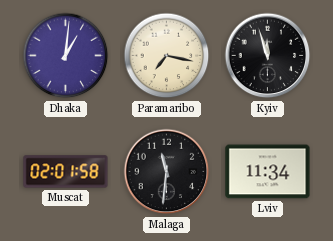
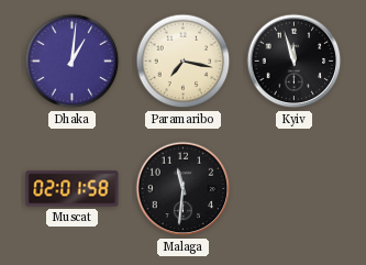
Lviv: 11:34 -> none
